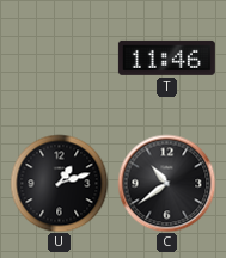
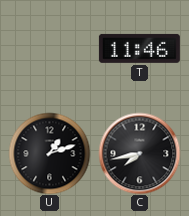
C: 10:39 -> 7:43
